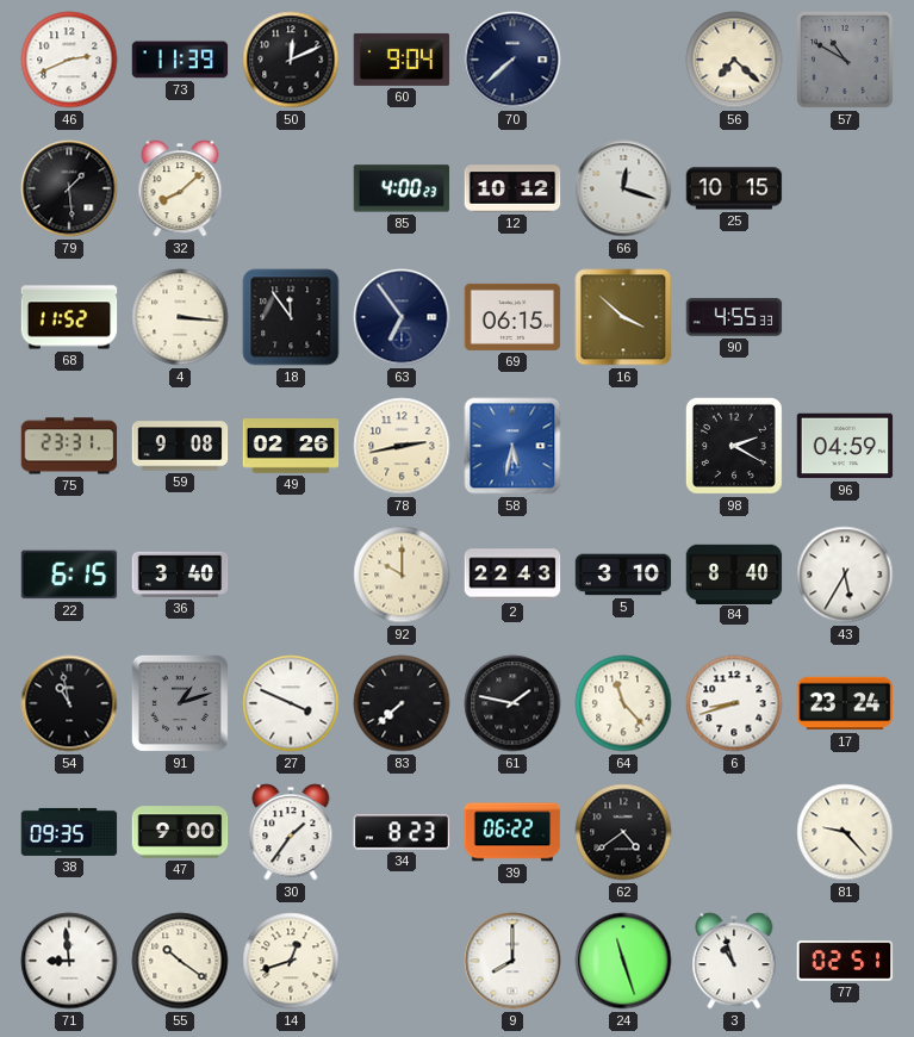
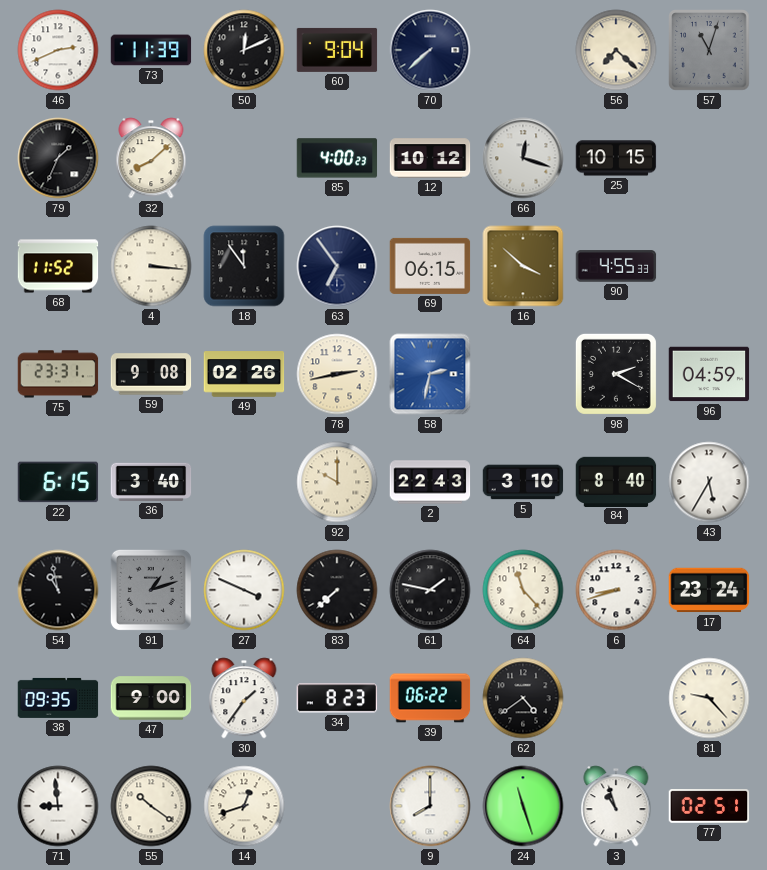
57: 10:50 -> 11:03
79: 1:29 -> 1:34
58: 5:32 -> 2:32
